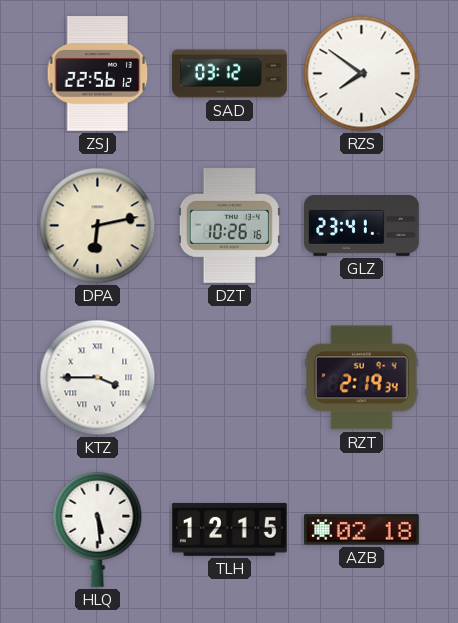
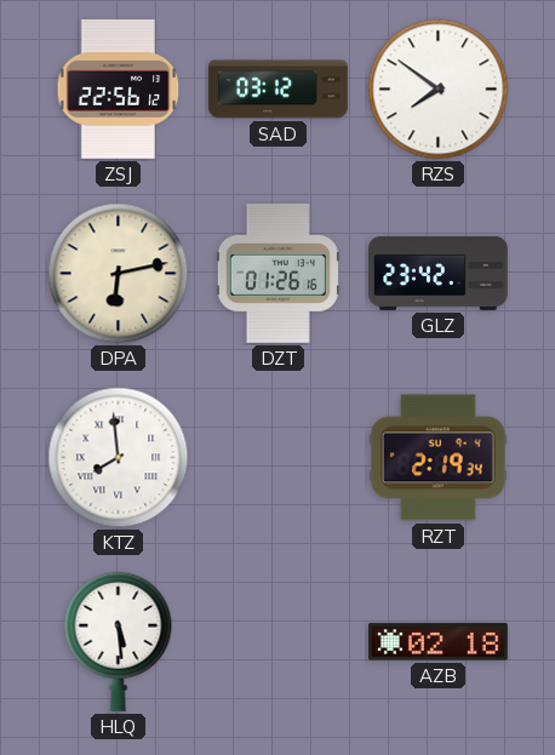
DZT: 10:26 -> 01:26
GLZ: 23:41 -> 23:42
KTZ: 3:45 -> 7:59
TLH: 12:15 -> none
